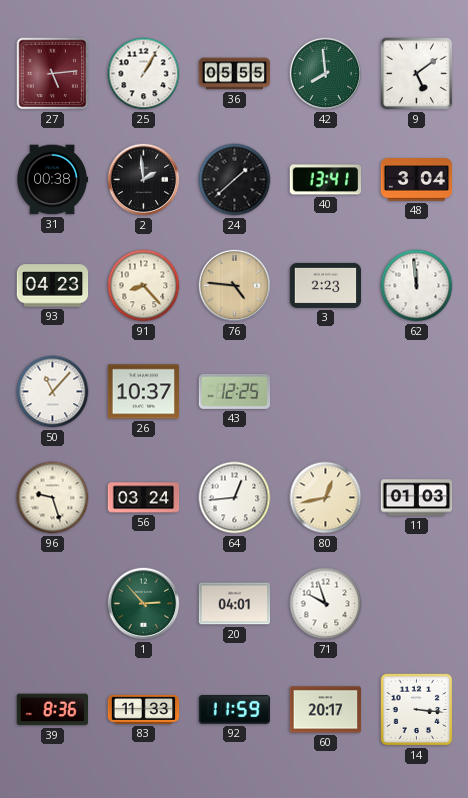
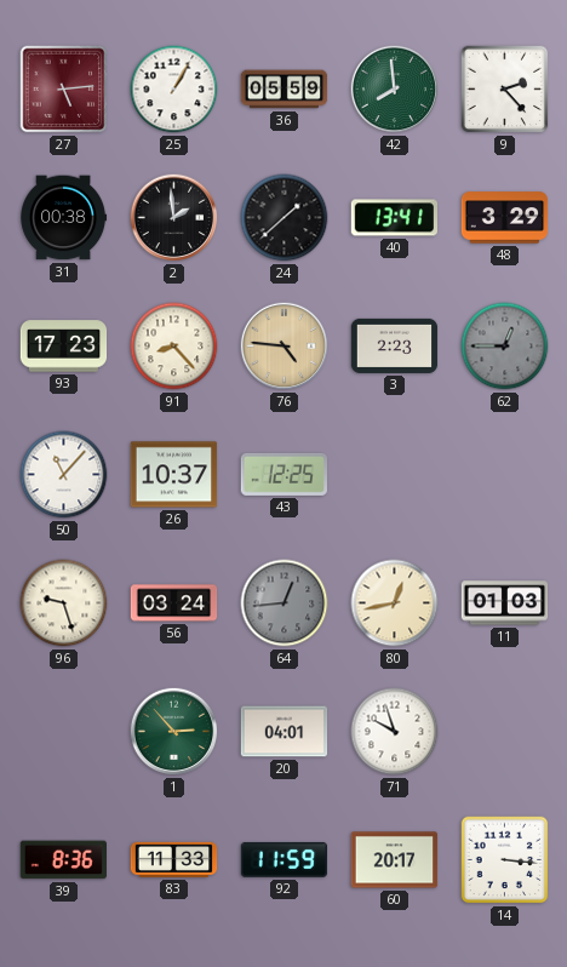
36: 05:55 -> 05:59
9: 5:09 -> 2:23
48: 3:04 -> 3:29
93: 04:23 -> 17:23
62: 11:59 -> 12:45
62 dial: white -> grey
64 dial: white -> grey
